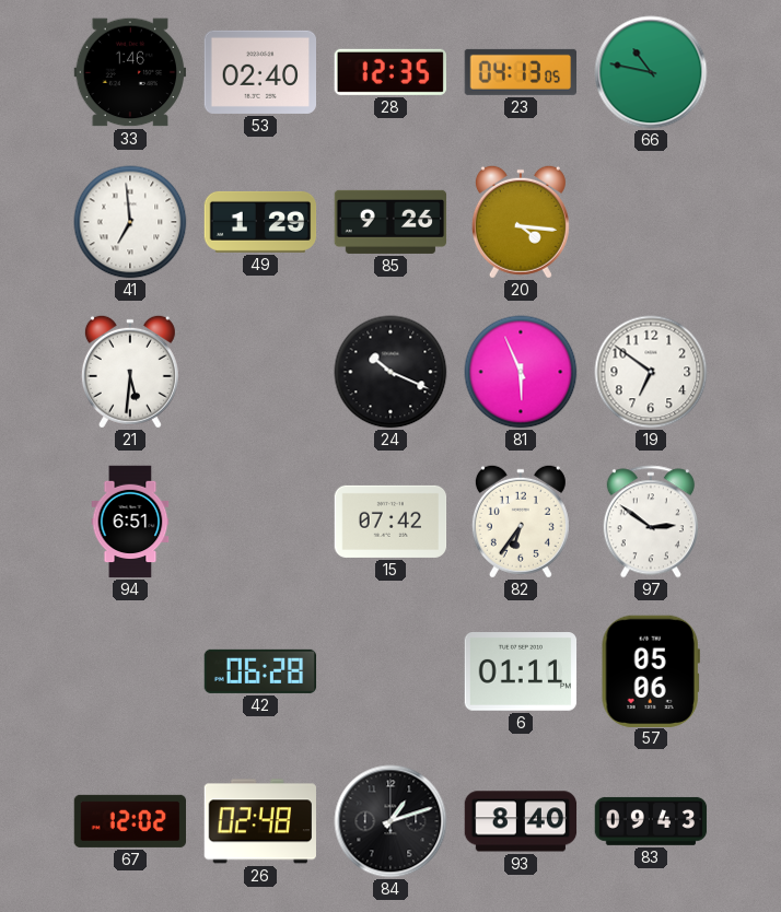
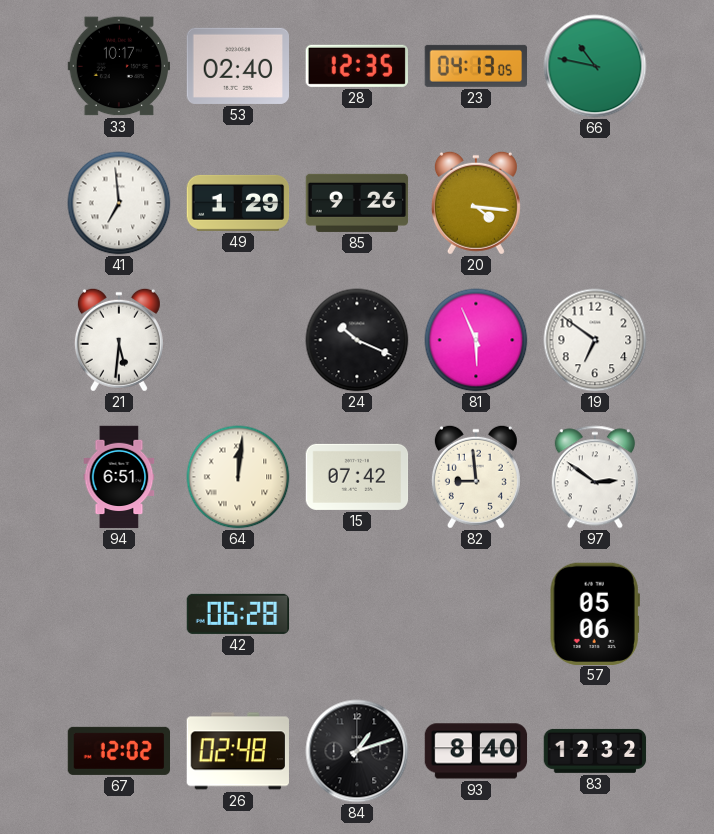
33: 1:46 -> 10:17
64: none -> 12:01
82: 6:36 -> 8:59
6: 01:11 -> none
83: 09:43 -> 12:32
